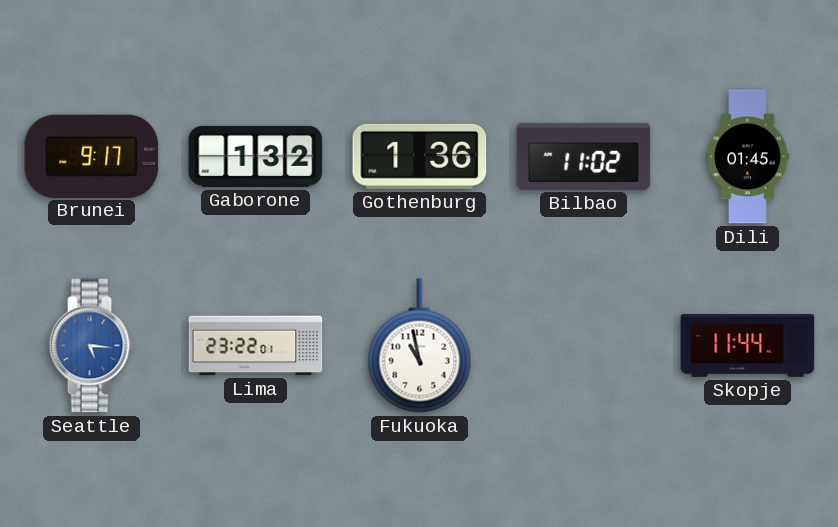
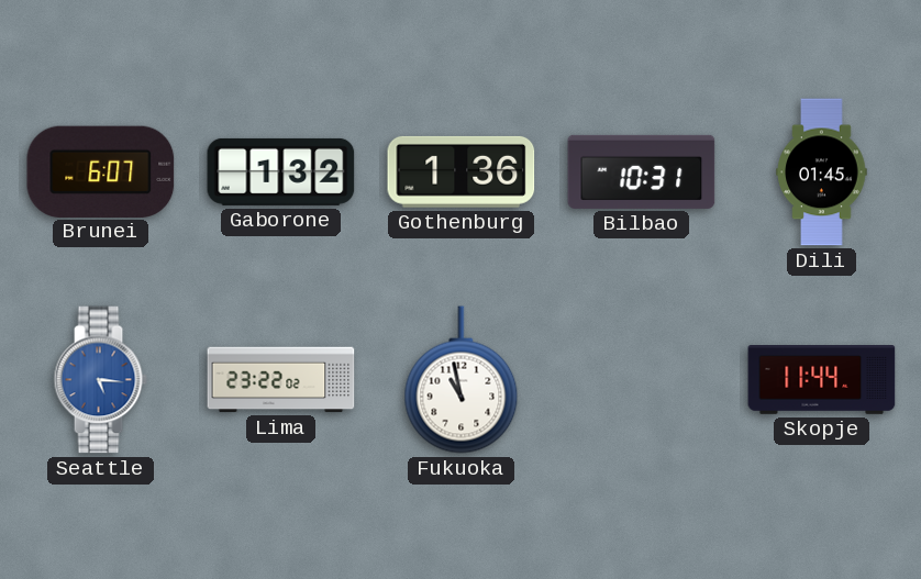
Brunei: 9:17 -> 6:07
Bilbao: 11:02 -> 10:31
Lima: 23:22:01 -> 23:22:02
